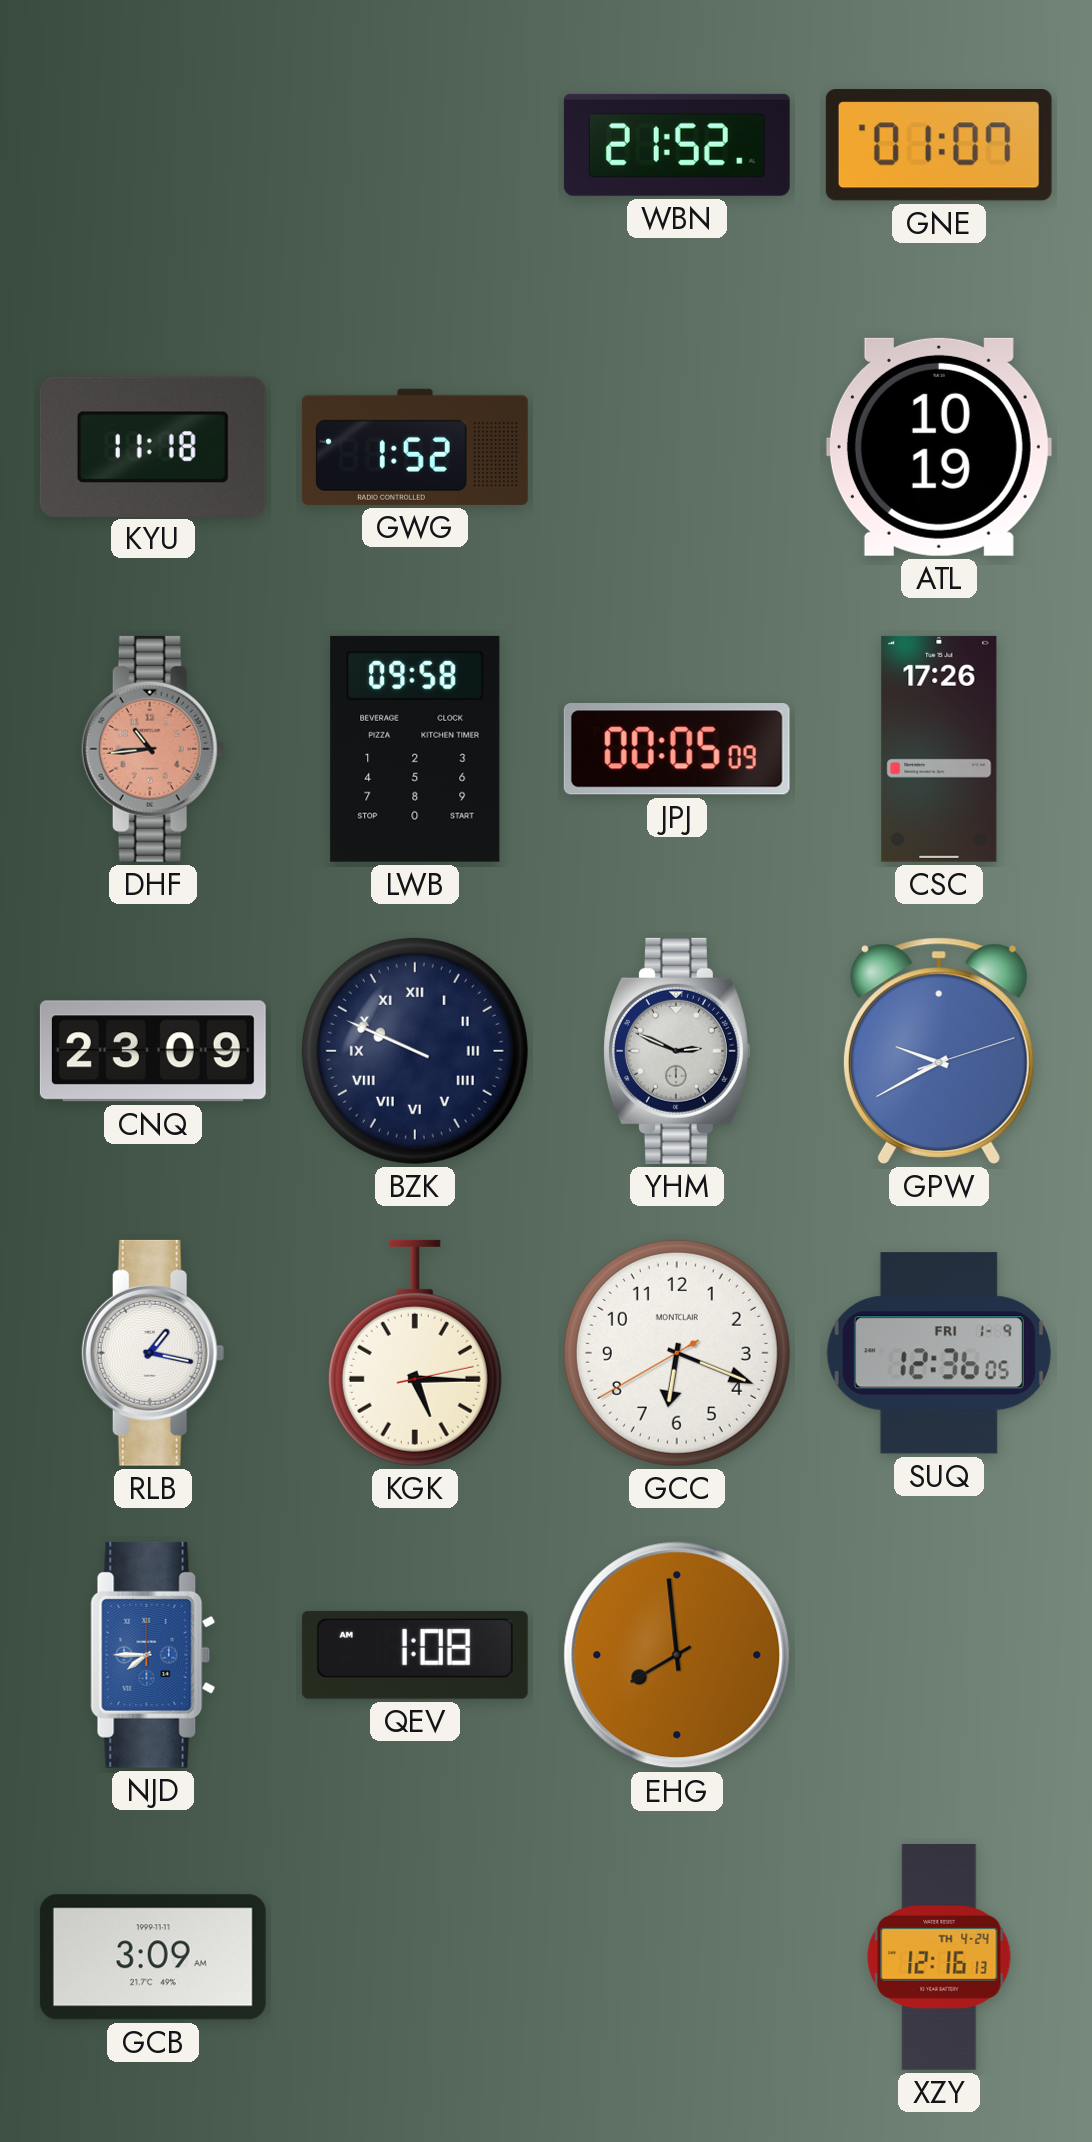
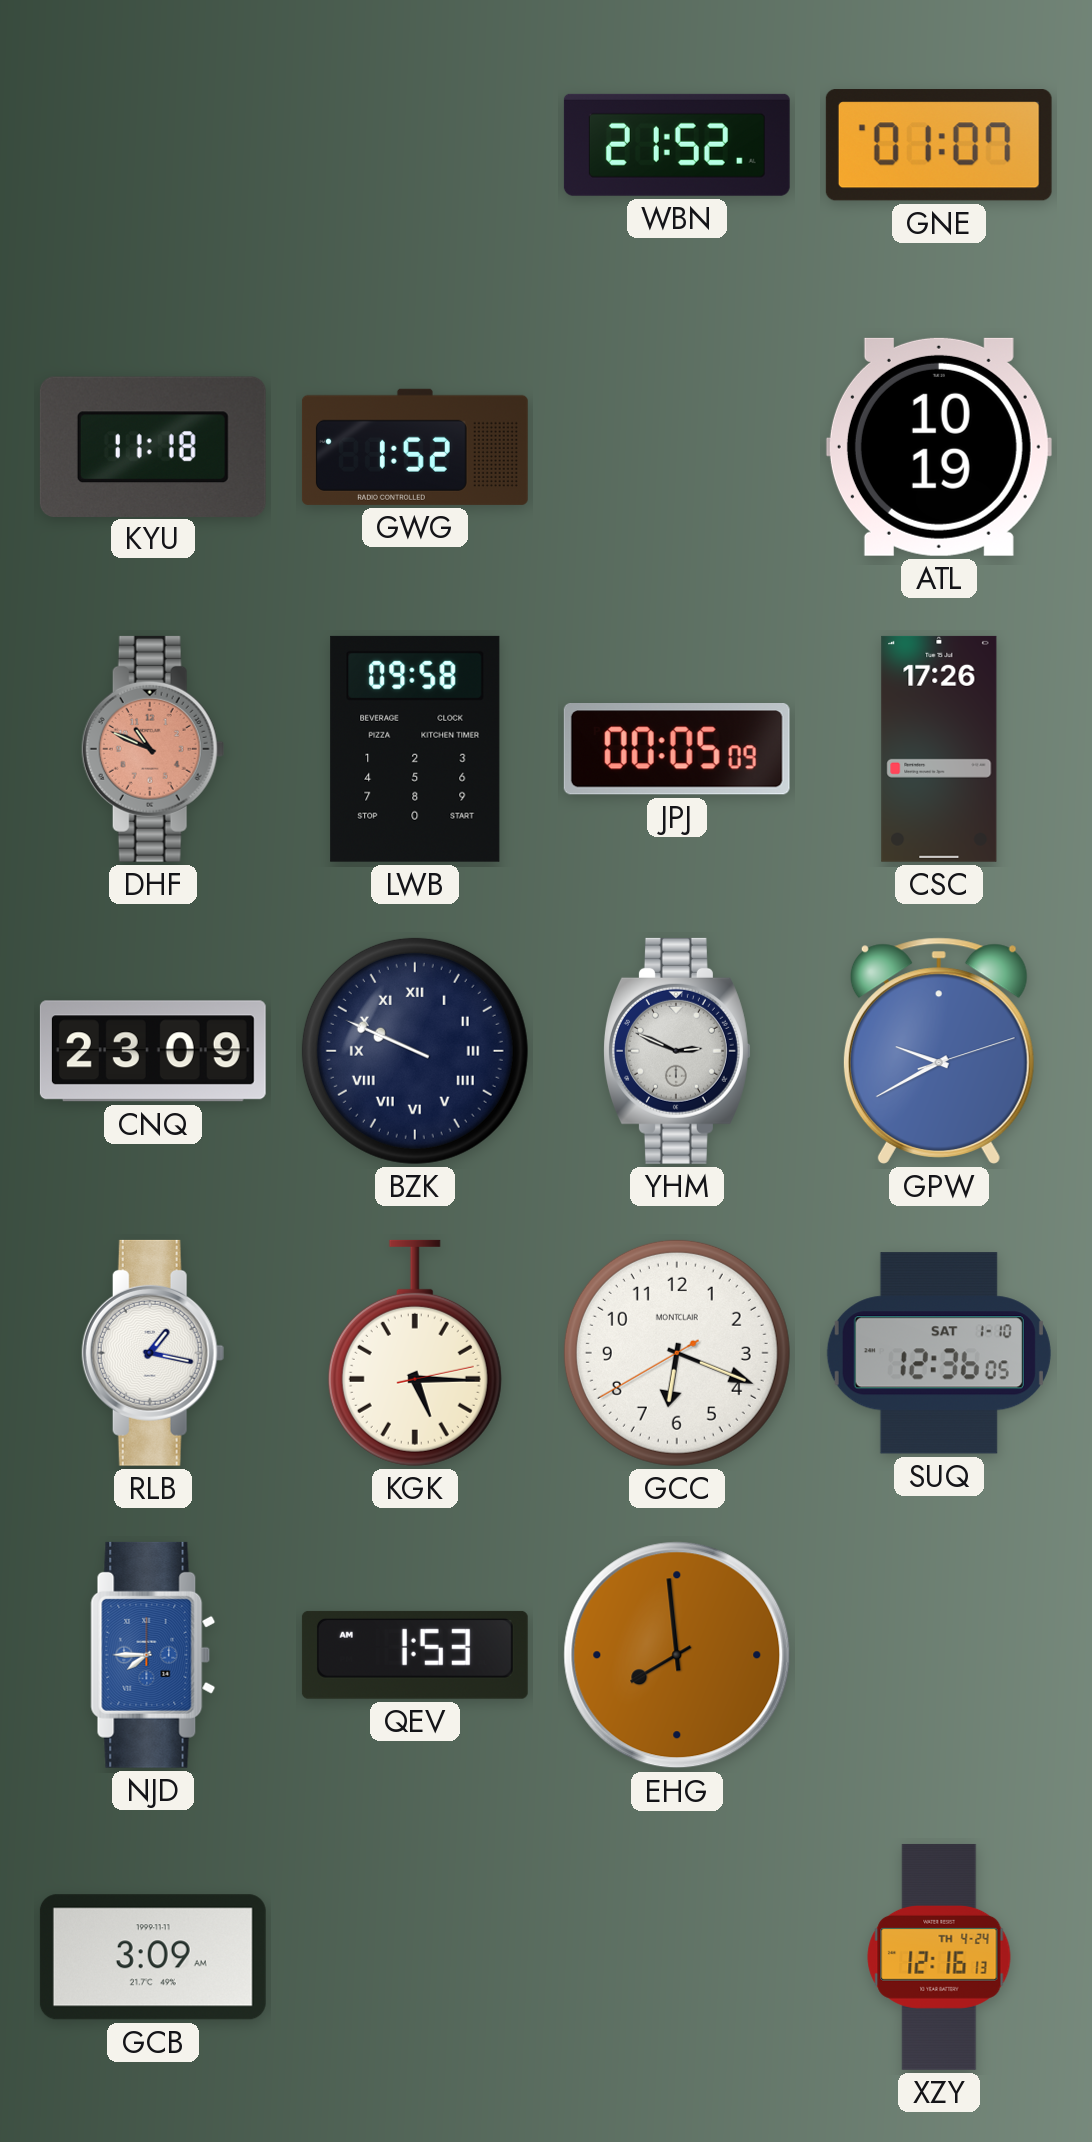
DHF: 10:44 -> 10:49
SUQ date: FRI 1-9 -> SAT 1-10
QEV: 1:08 -> 1:53
